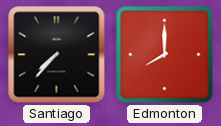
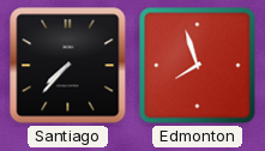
Edmonton: 8:00 -> 7:57
